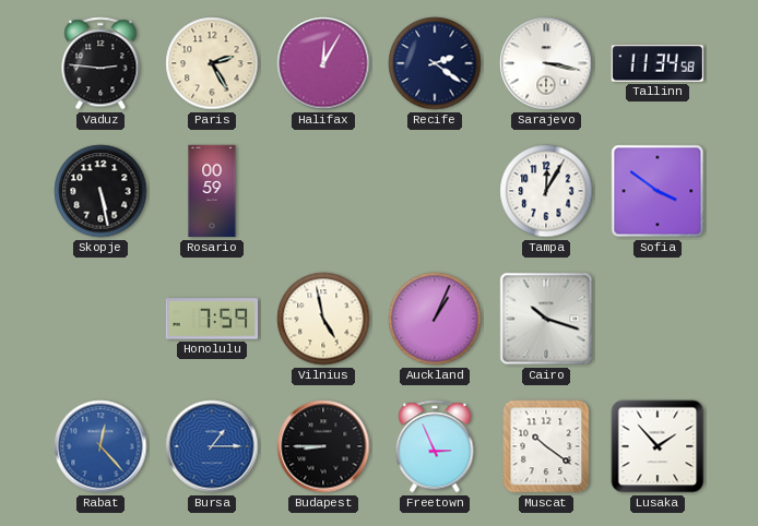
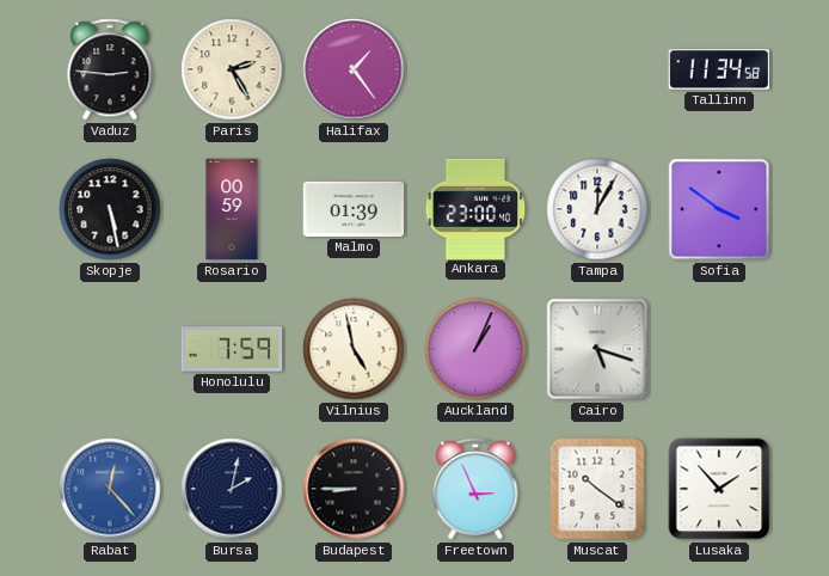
Halifax: 12:05 -> 1:24
Recife: 2:21 -> none
Sarajevo: 3:17 -> none
Malmo: none -> 01:39
Ankara: none -> 23:00
Cairo: 10:18 -> 5:18
Bursa: 1:15 -> 2:02
Bursa dial: blue -> navy
